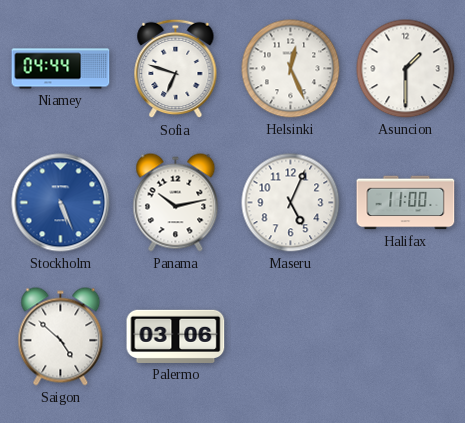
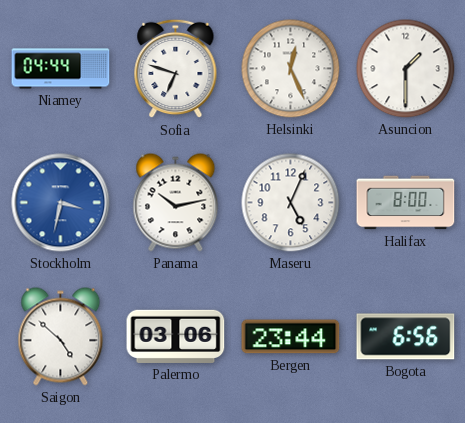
Stockholm: 5:26 -> 3:32
Halifax: 11:00 -> 8:00
Bergen: none -> 23:44
Bogota: none -> 6:56
